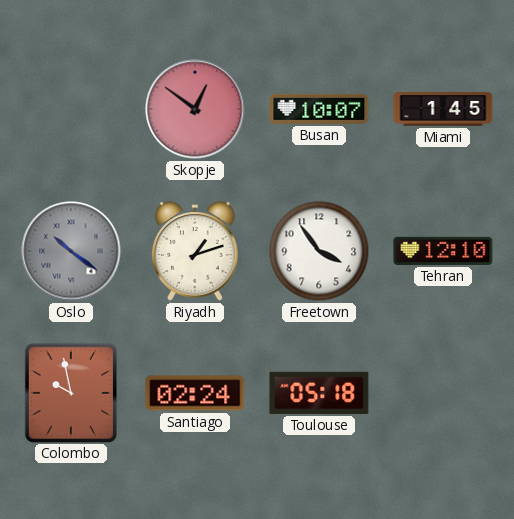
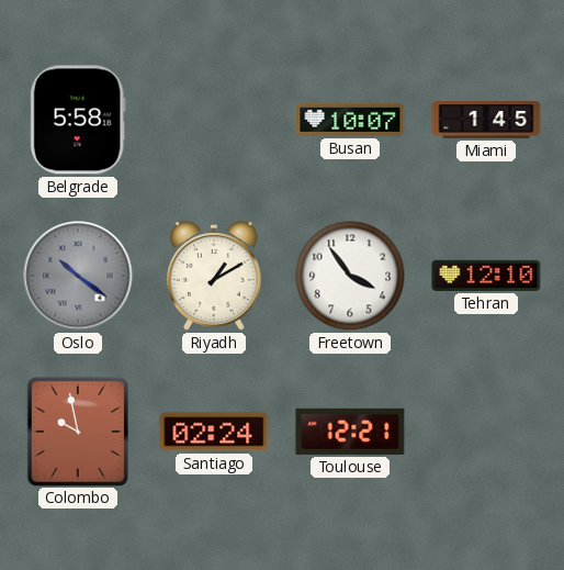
Belgrade: none -> 5:58
Skopje: 12:51 -> none
Riyadh: 1:12 -> 1:10
Toulouse: 05:18 -> 12:21
